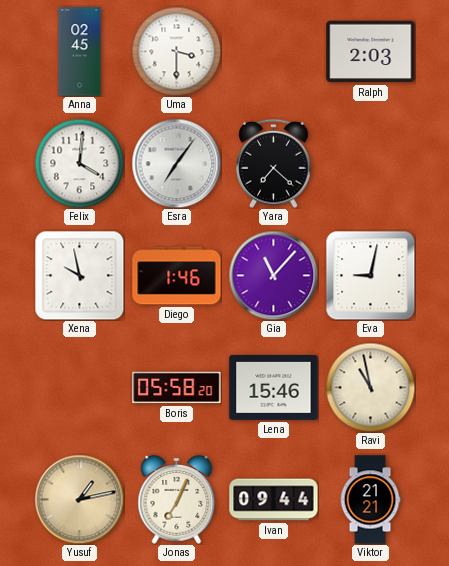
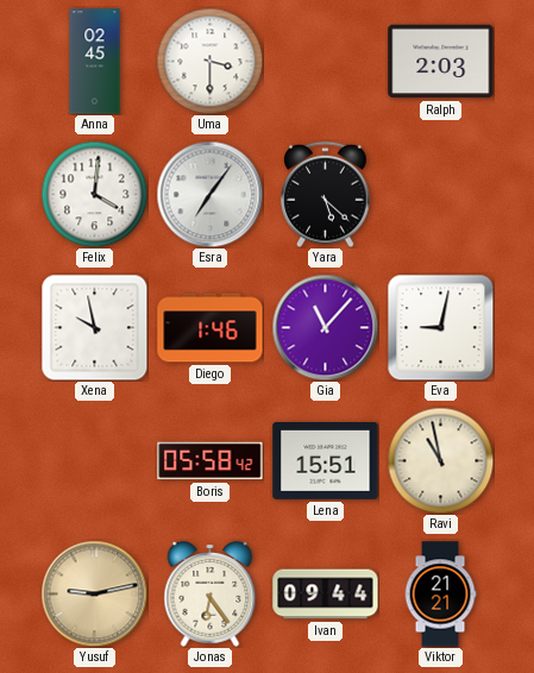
Yara: 7:22 -> 5:22
Boris: 05:58:20 -> 05:58:42
Lena: 15:46 -> 15:51
Yusuf: 1:13 -> 9:13
Jonas: 7:04 -> 6:24
